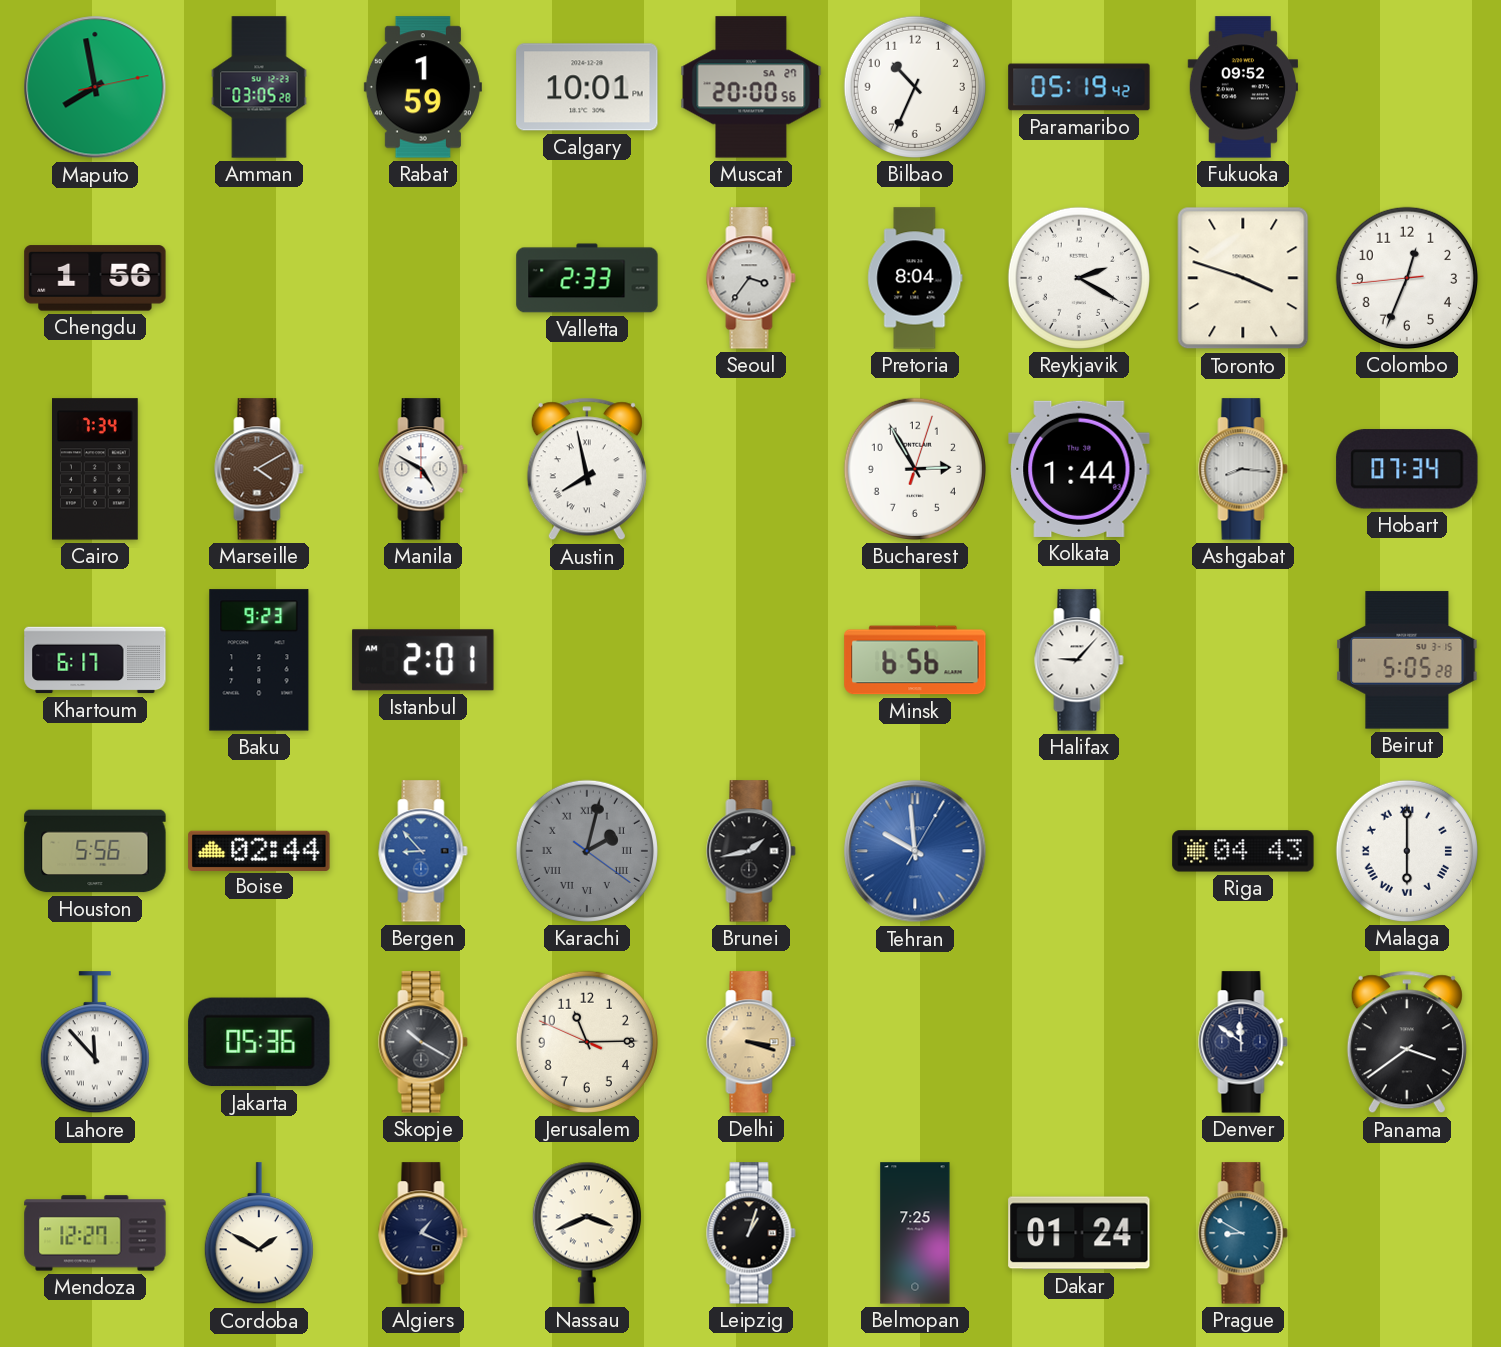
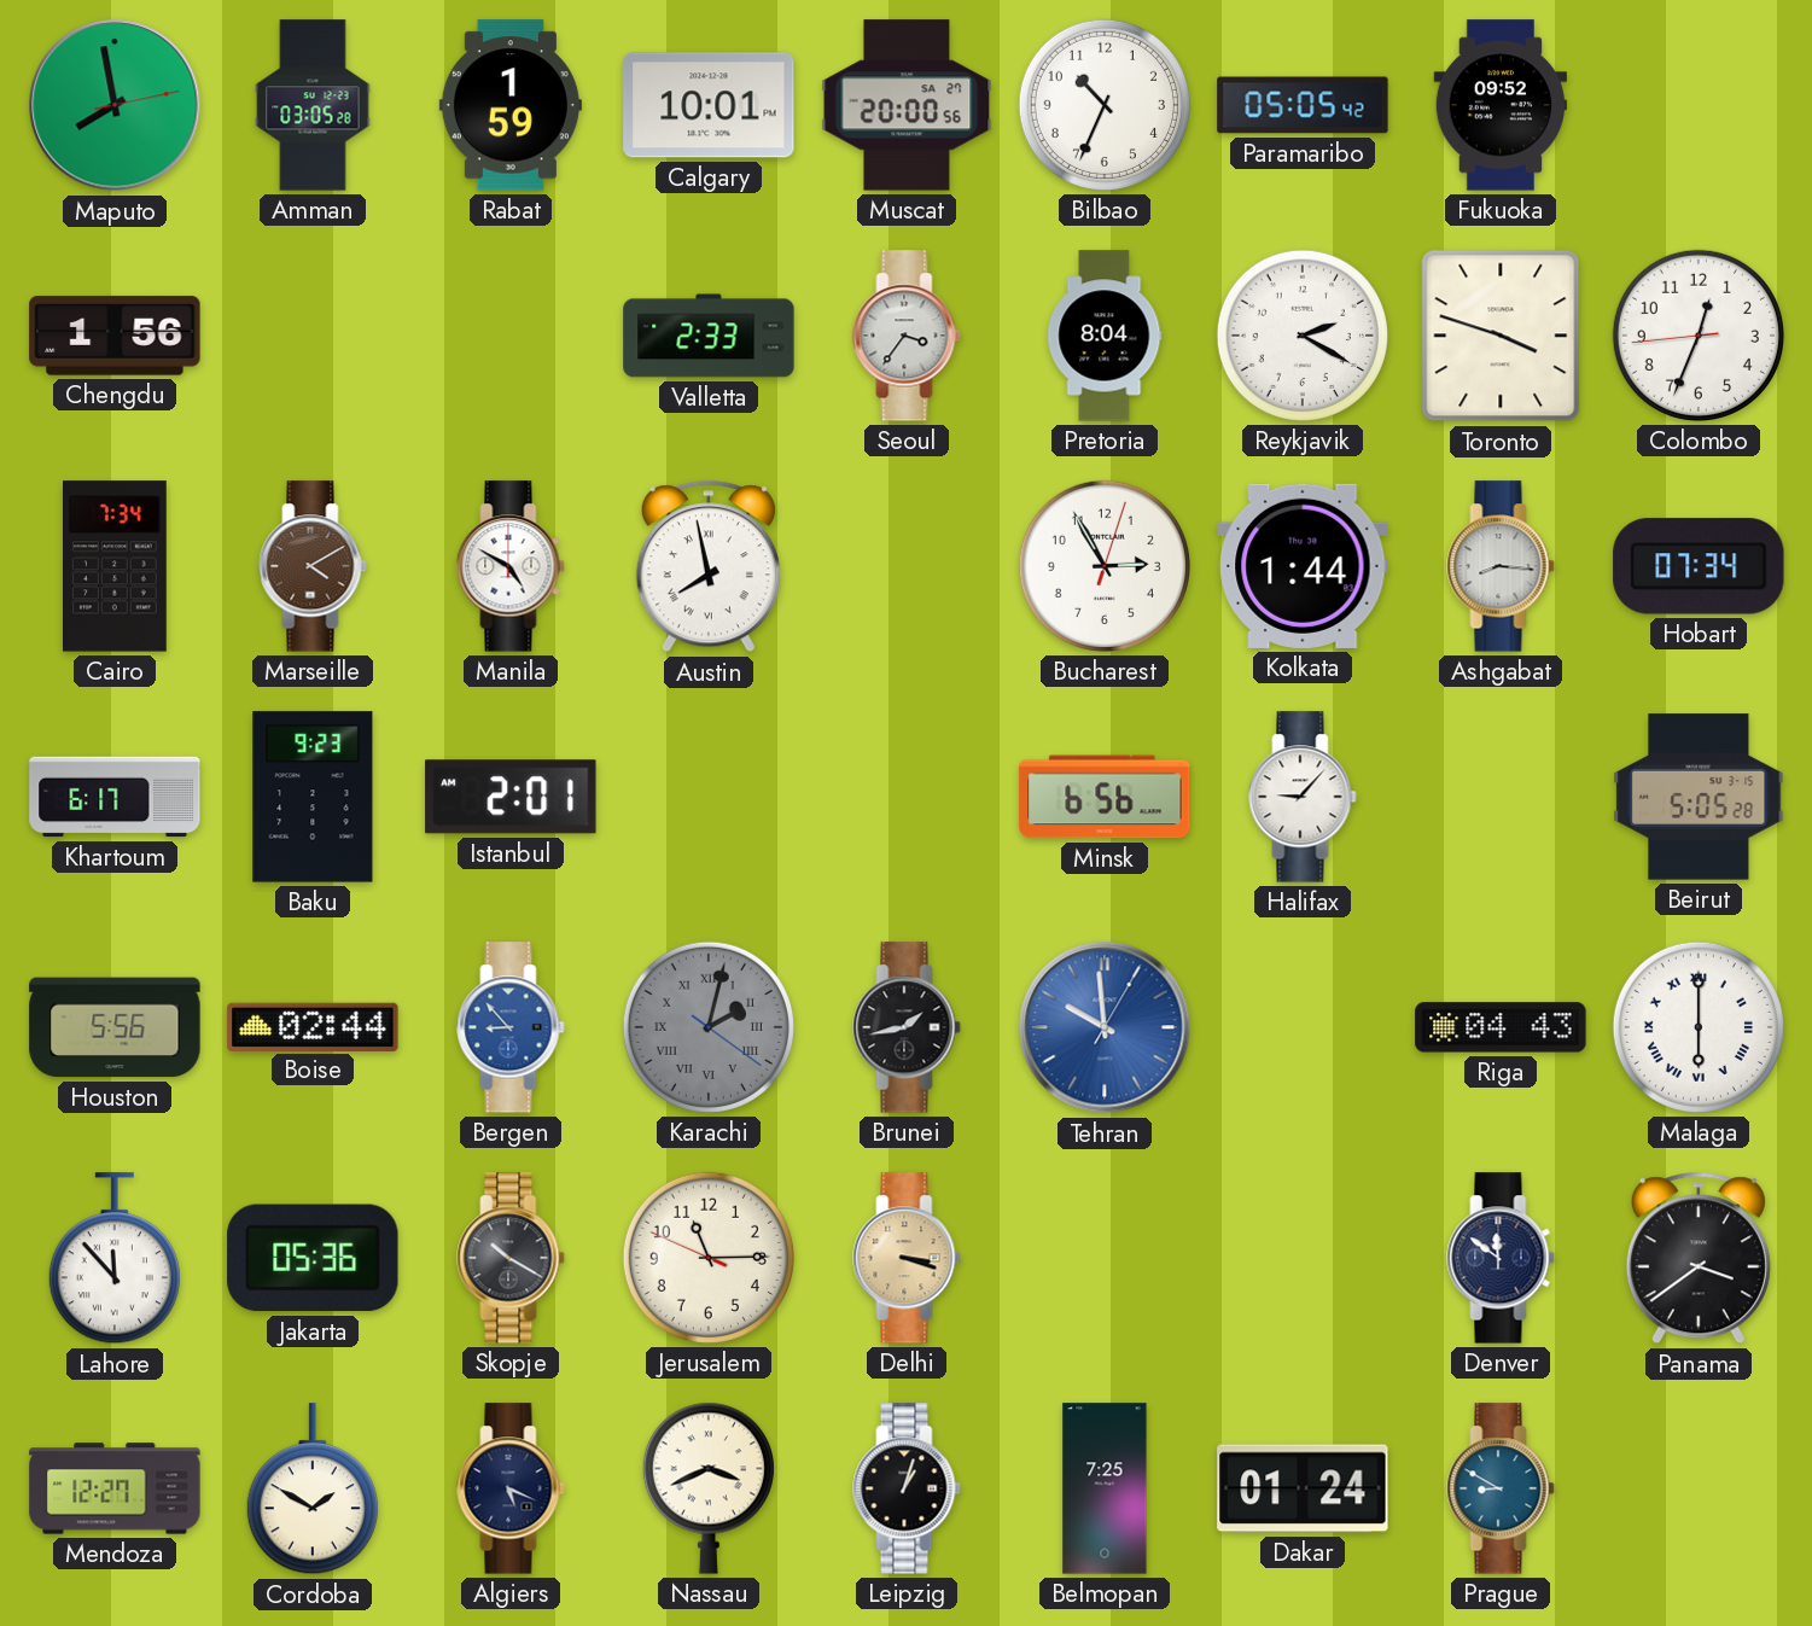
Paramaribo: 05:19 -> 05:05
Algiers: 1:19 -> 5:19
